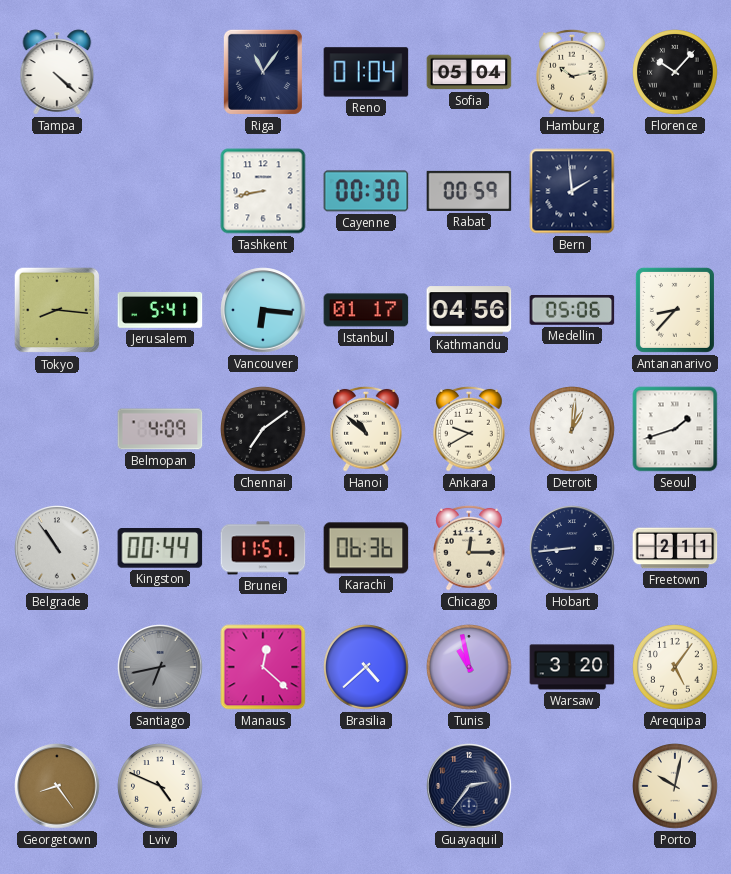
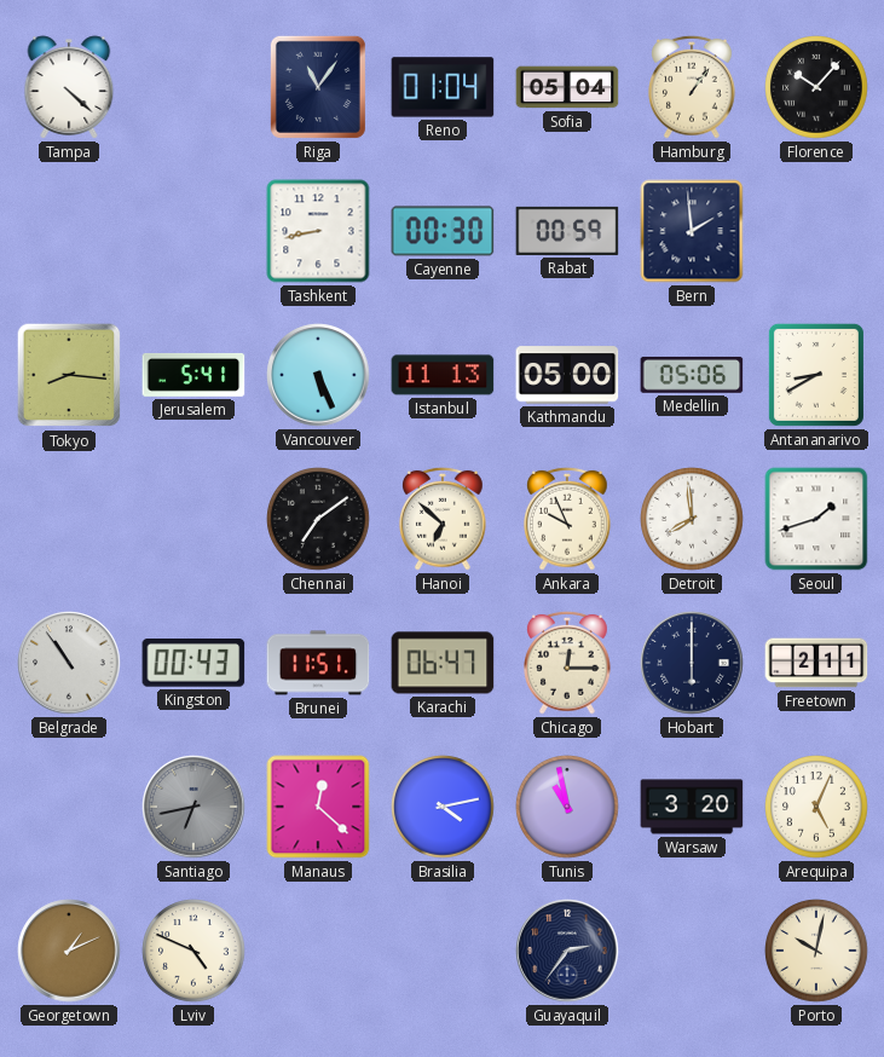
Hamburg: 10:13 -> 1:06
Vancouver: 6:16 -> 5:26
Istanbul: 01:17 -> 11:13
Kathmandu: 04:56 -> 05:00
Antananarivo: 8:37 -> 8:40
Belmopan: 4:09 -> none
Hanoi: 10:52 -> 6:52
Ankara: 9:40 -> 9:56
Detroit: 1:01 -> 7:59
Kingston: 00:44 -> 00:43
Karachi: 06:36 -> 06:47
Hobart: 8:44 -> 6:00
Brasilia: 4:38 -> 4:13
Arequipa: 5:06 -> 5:04
Georgetown: 8:24 -> 1:11
